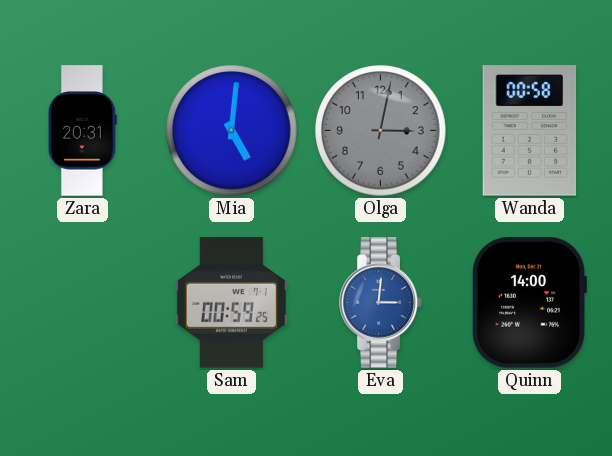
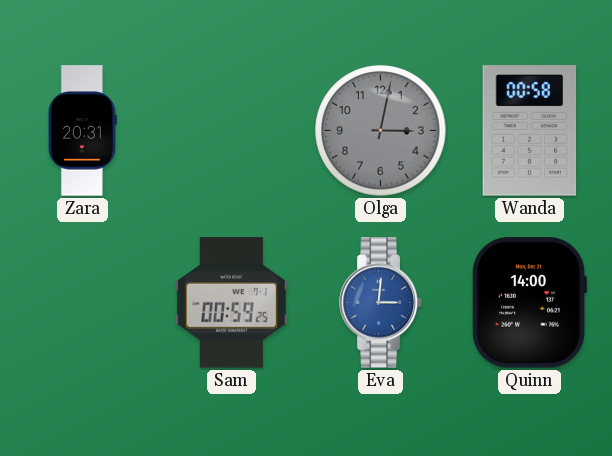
Mia: 5:01 -> none
